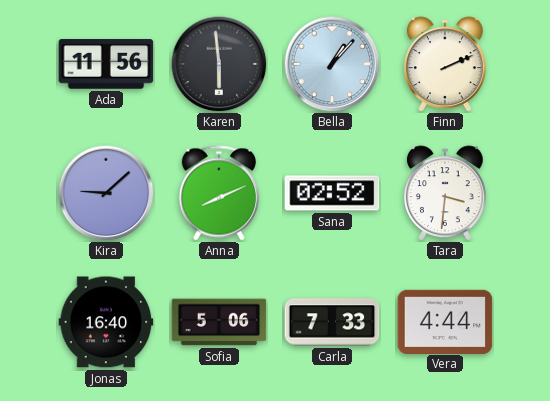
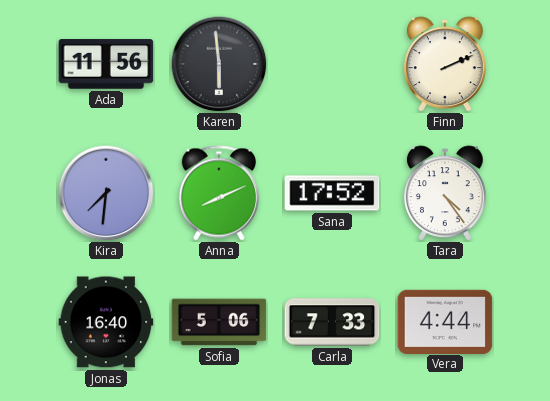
Bella: 1:07 -> none
Kira: 9:08 -> 7:31
Sana: 02:52 -> 17:52
Tara: 3:31 -> 4:24
